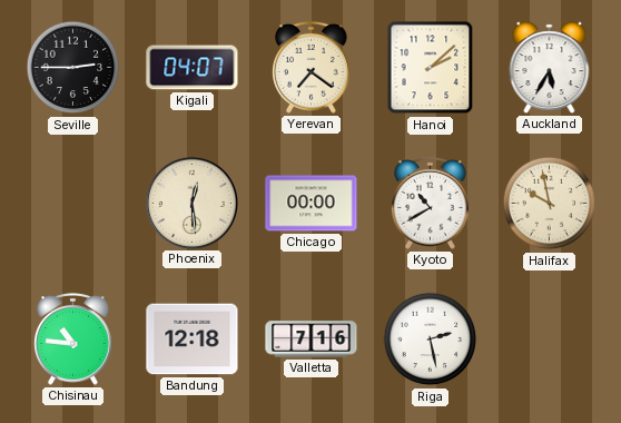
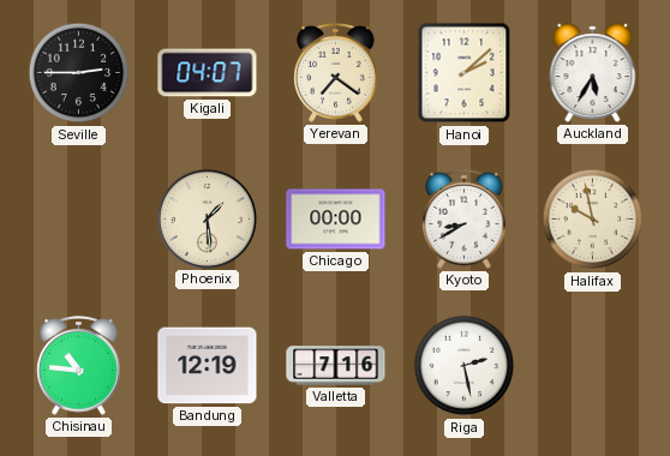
Phoenix: 12:29 -> 1:29
Kyoto: 10:40 -> 8:40
Bandung: 12:18 -> 12:19
